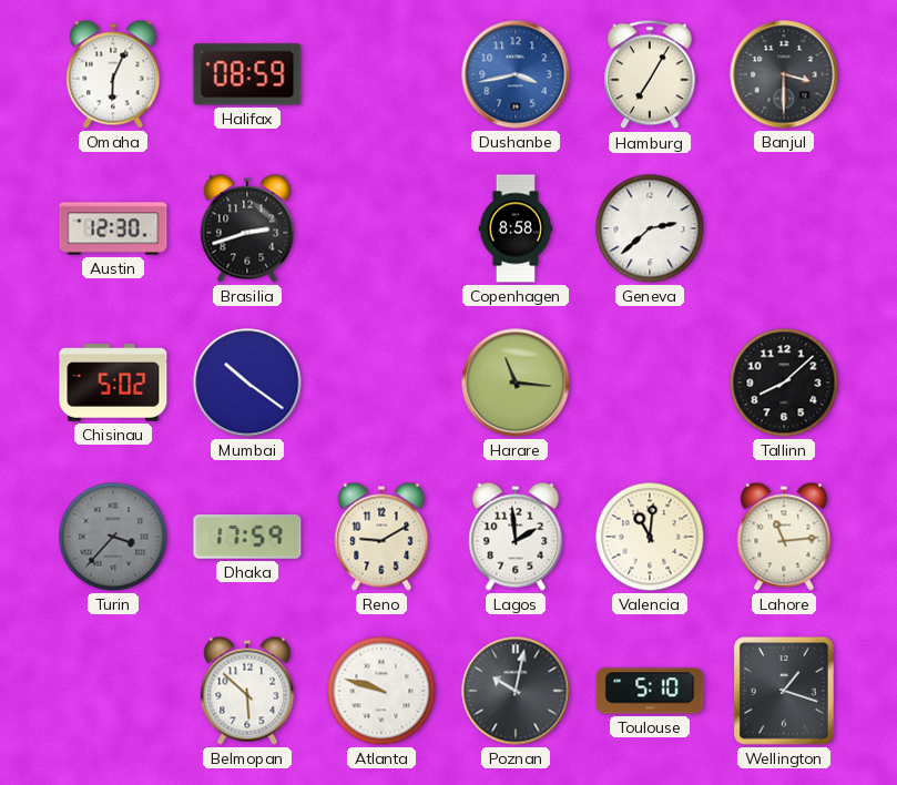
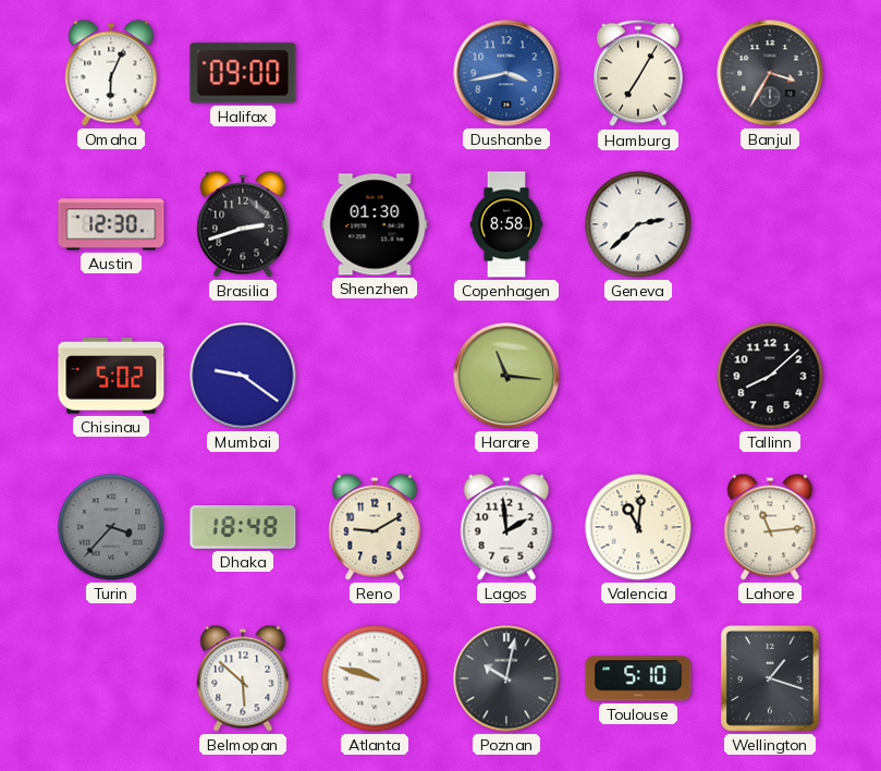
Halifax: 08:59 -> 09:00
Banjul: 3:30 -> 3:35
Shenzhen: none -> 01:30
Mumbai: 10:21 -> 9:21
Dhaka: 17:59 -> 18:48
